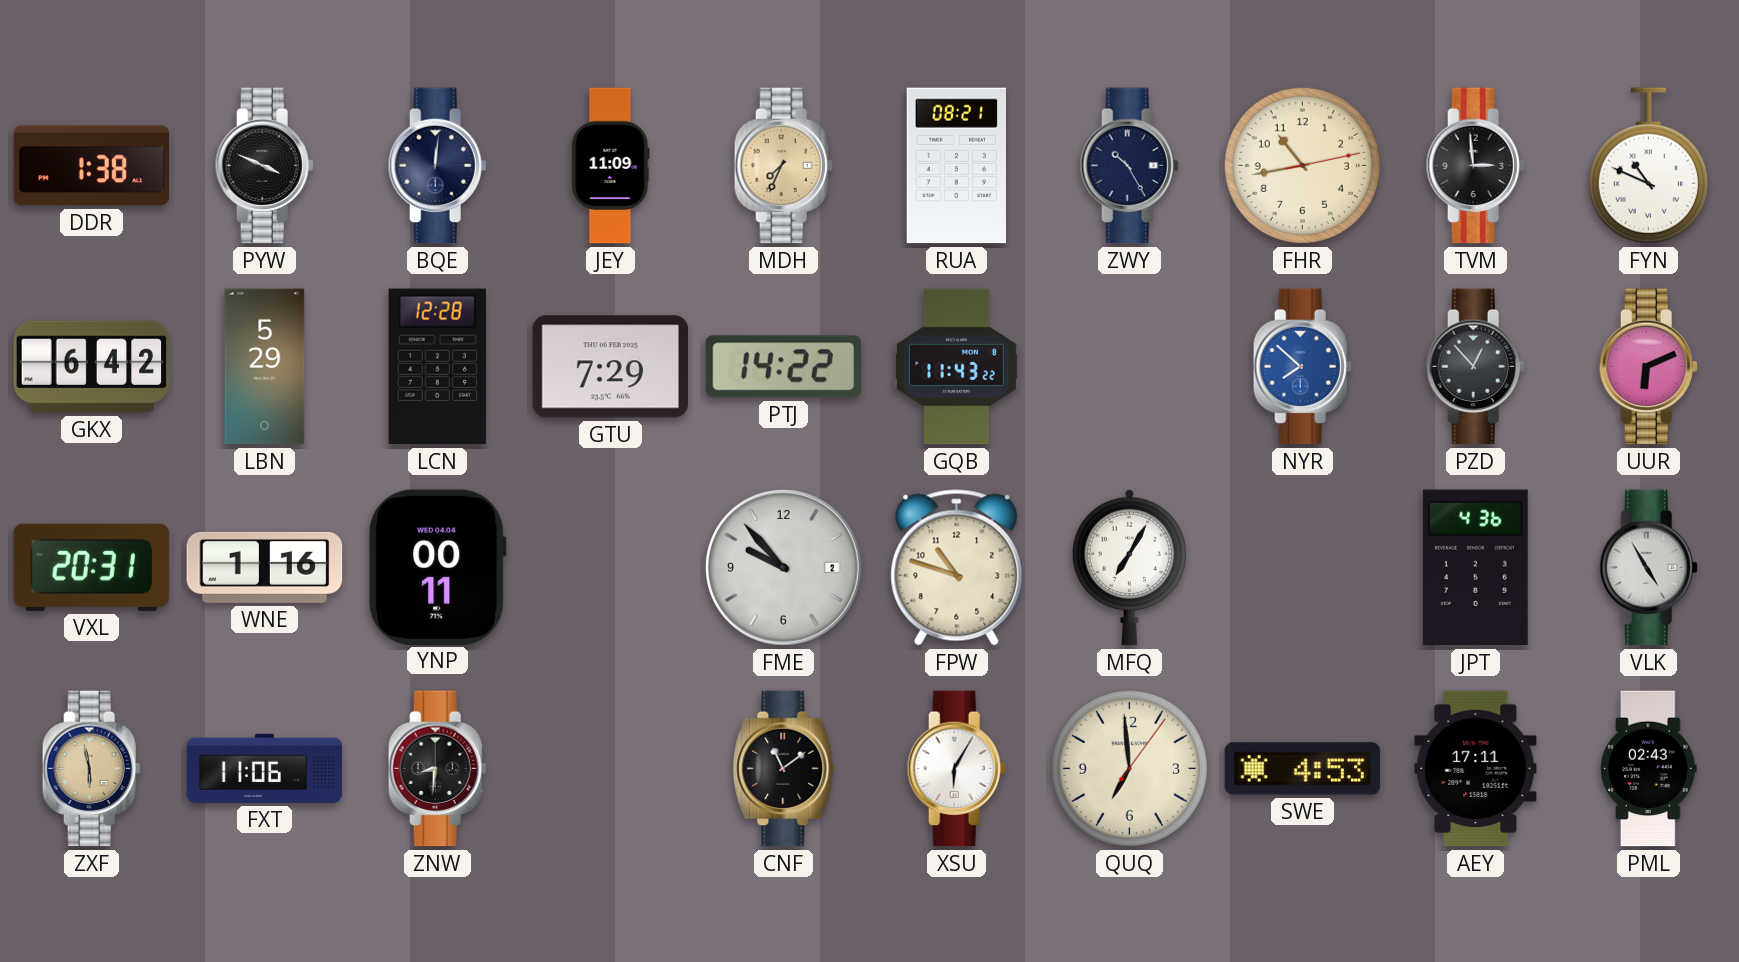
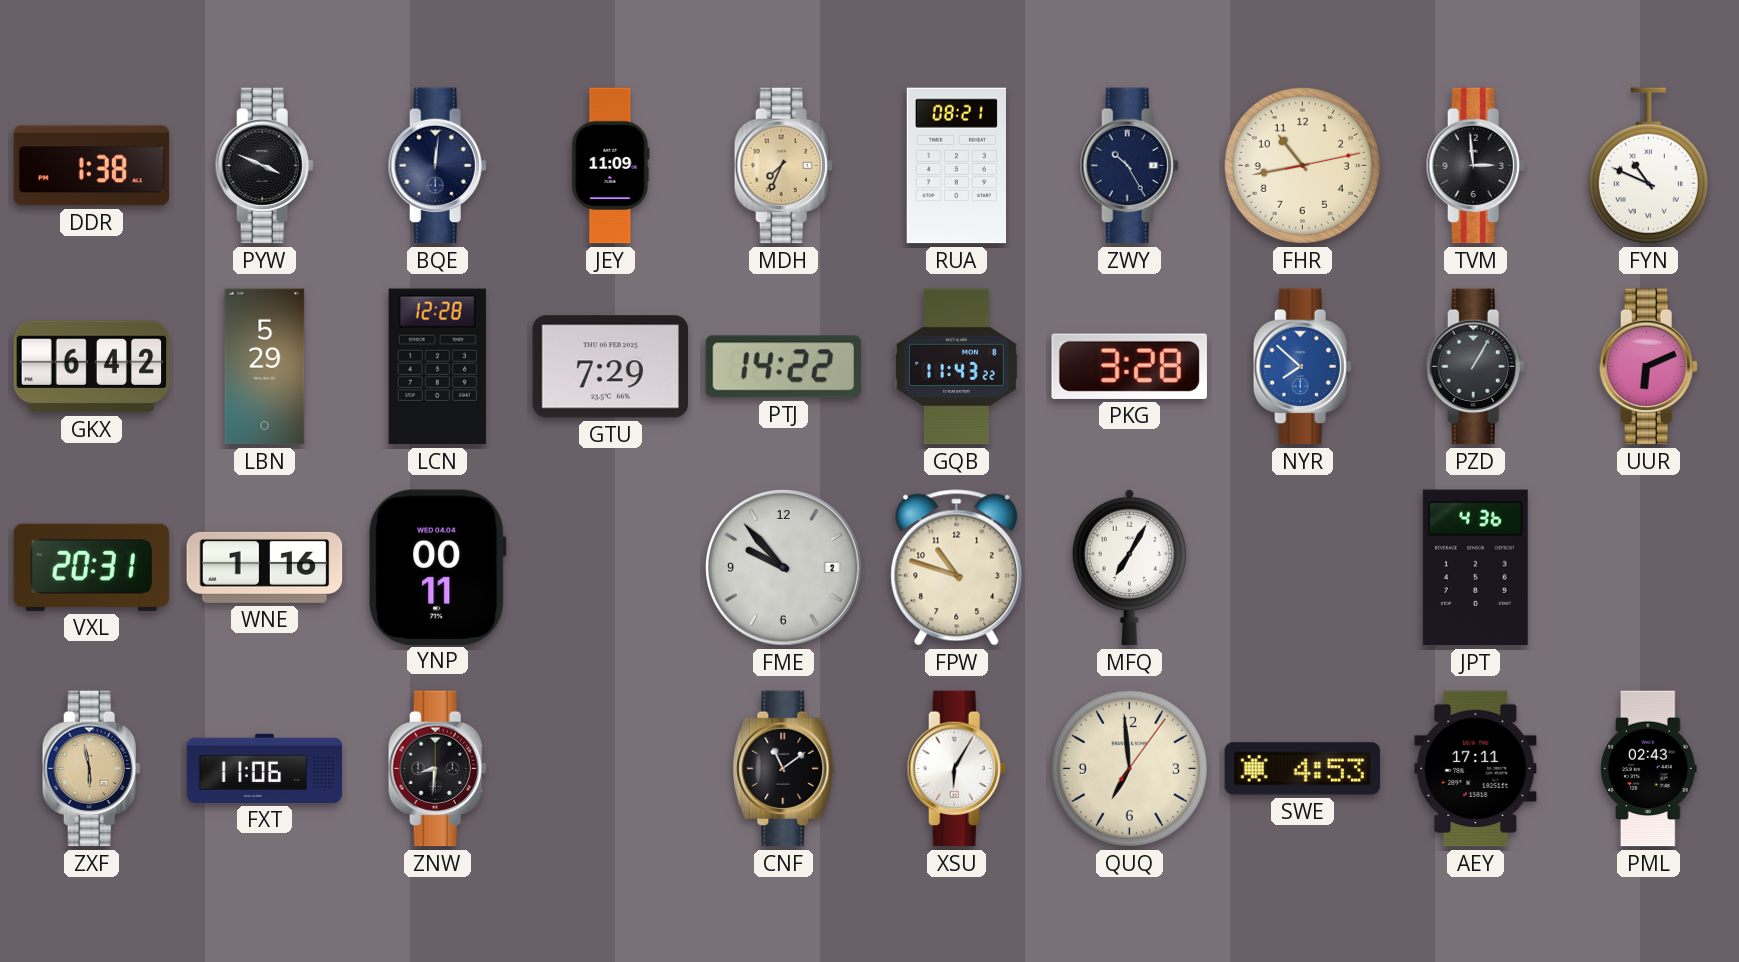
PKG: none -> 3:28
PZD: 12:53 -> 1:05
VLK: 4:55 -> none
